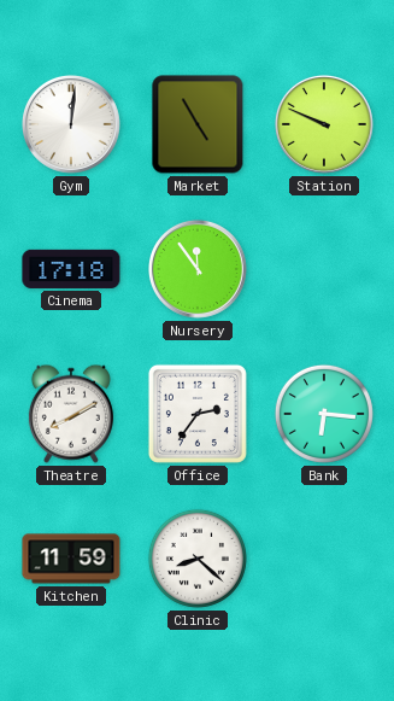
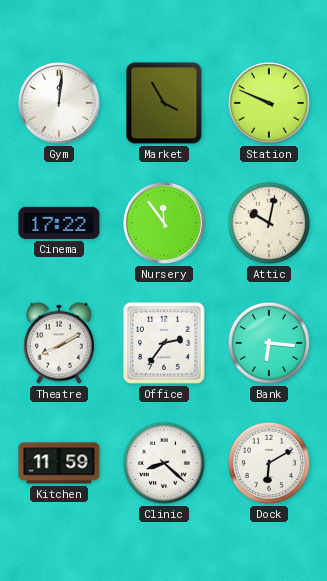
Market: 4:55 -> 3:55
Cinema: 17:18 -> 17:22
Attic: none -> 10:02
Dock: none -> 6:10
